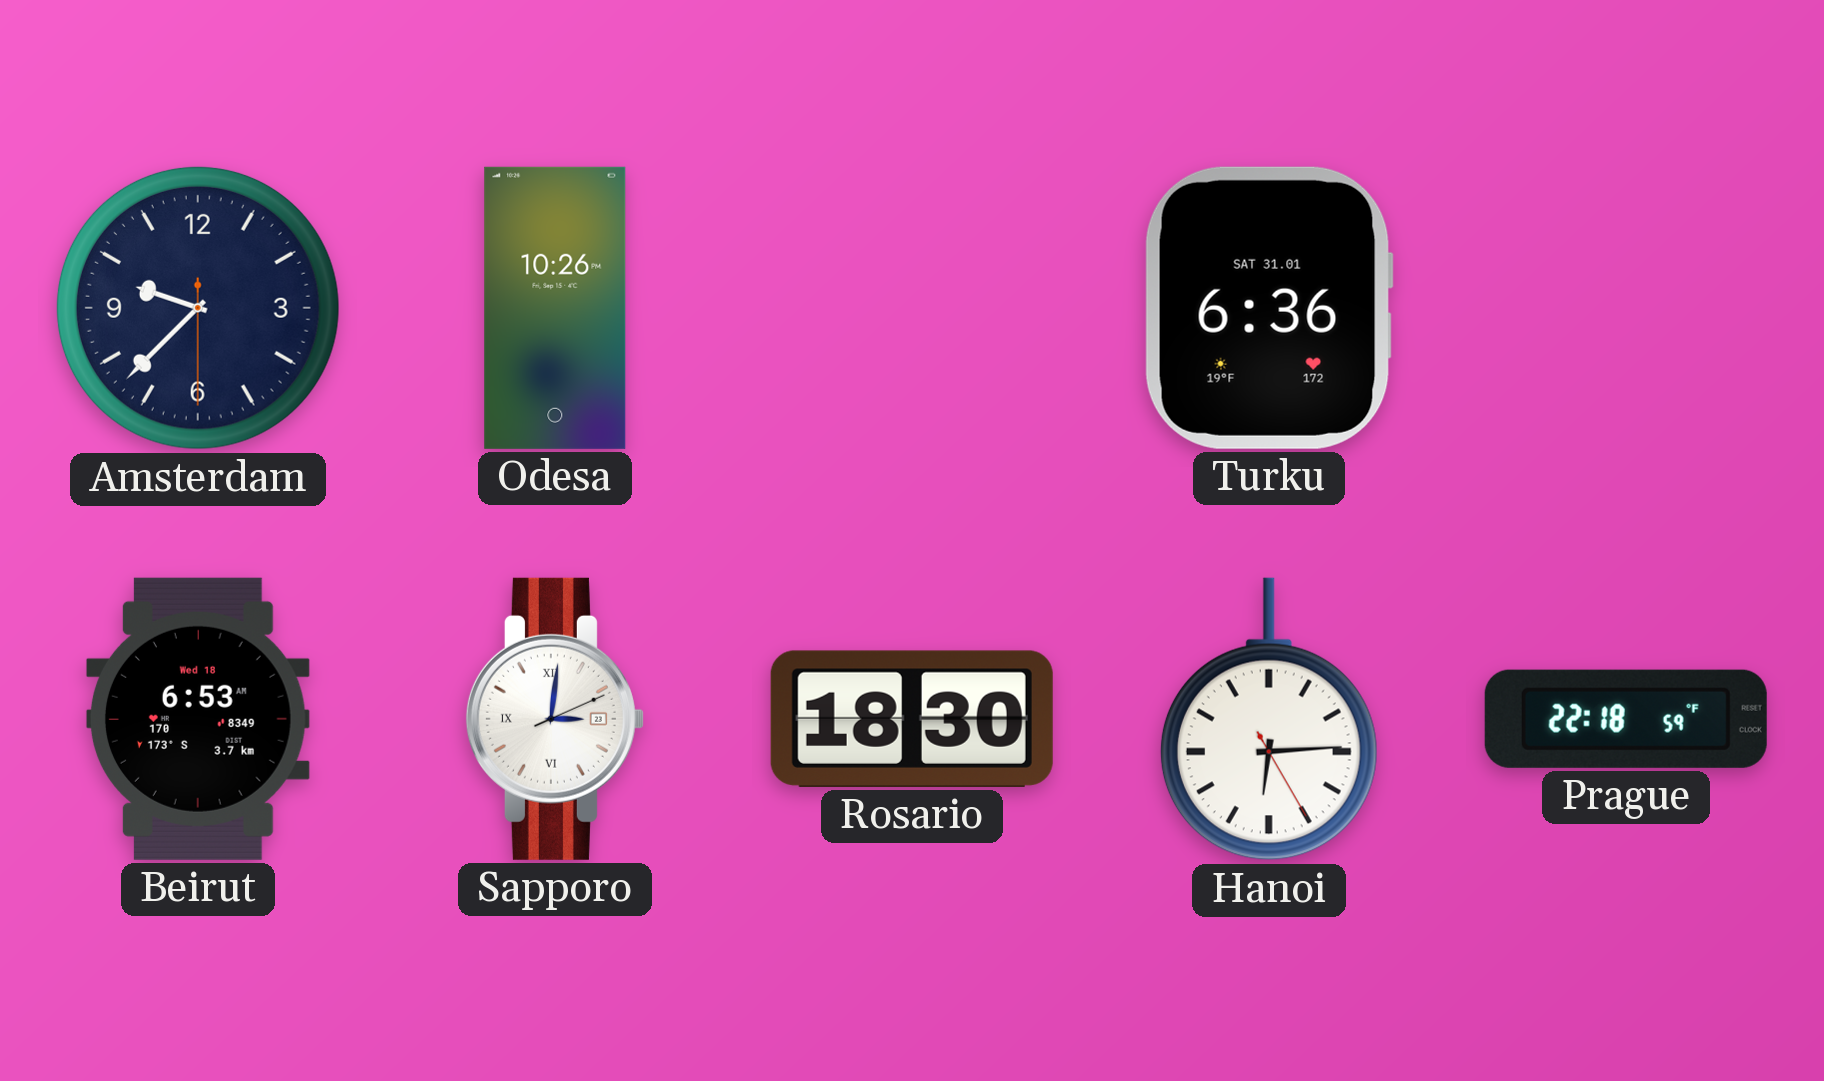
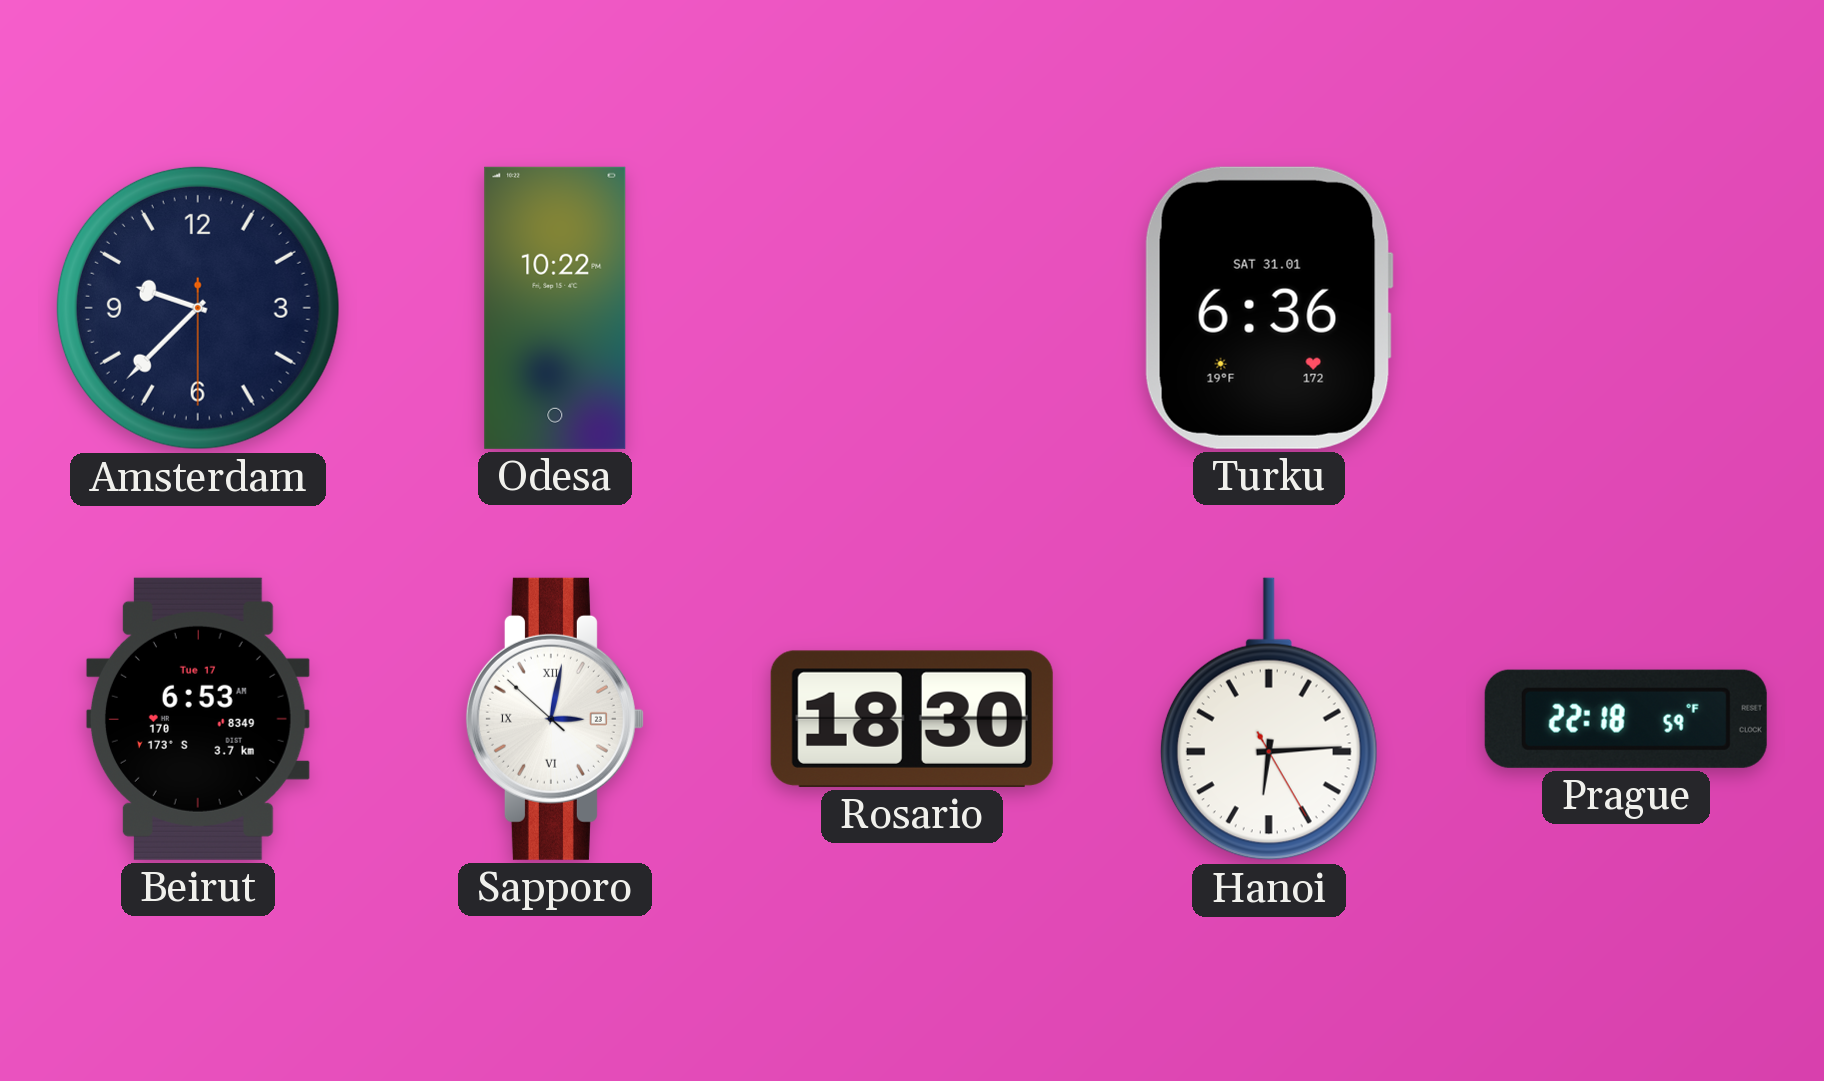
Odesa: 10:26 -> 10:22
Beirut date: Wed 18 -> Tue 17
Sapporo: 3:01:11 -> 3:01:52
